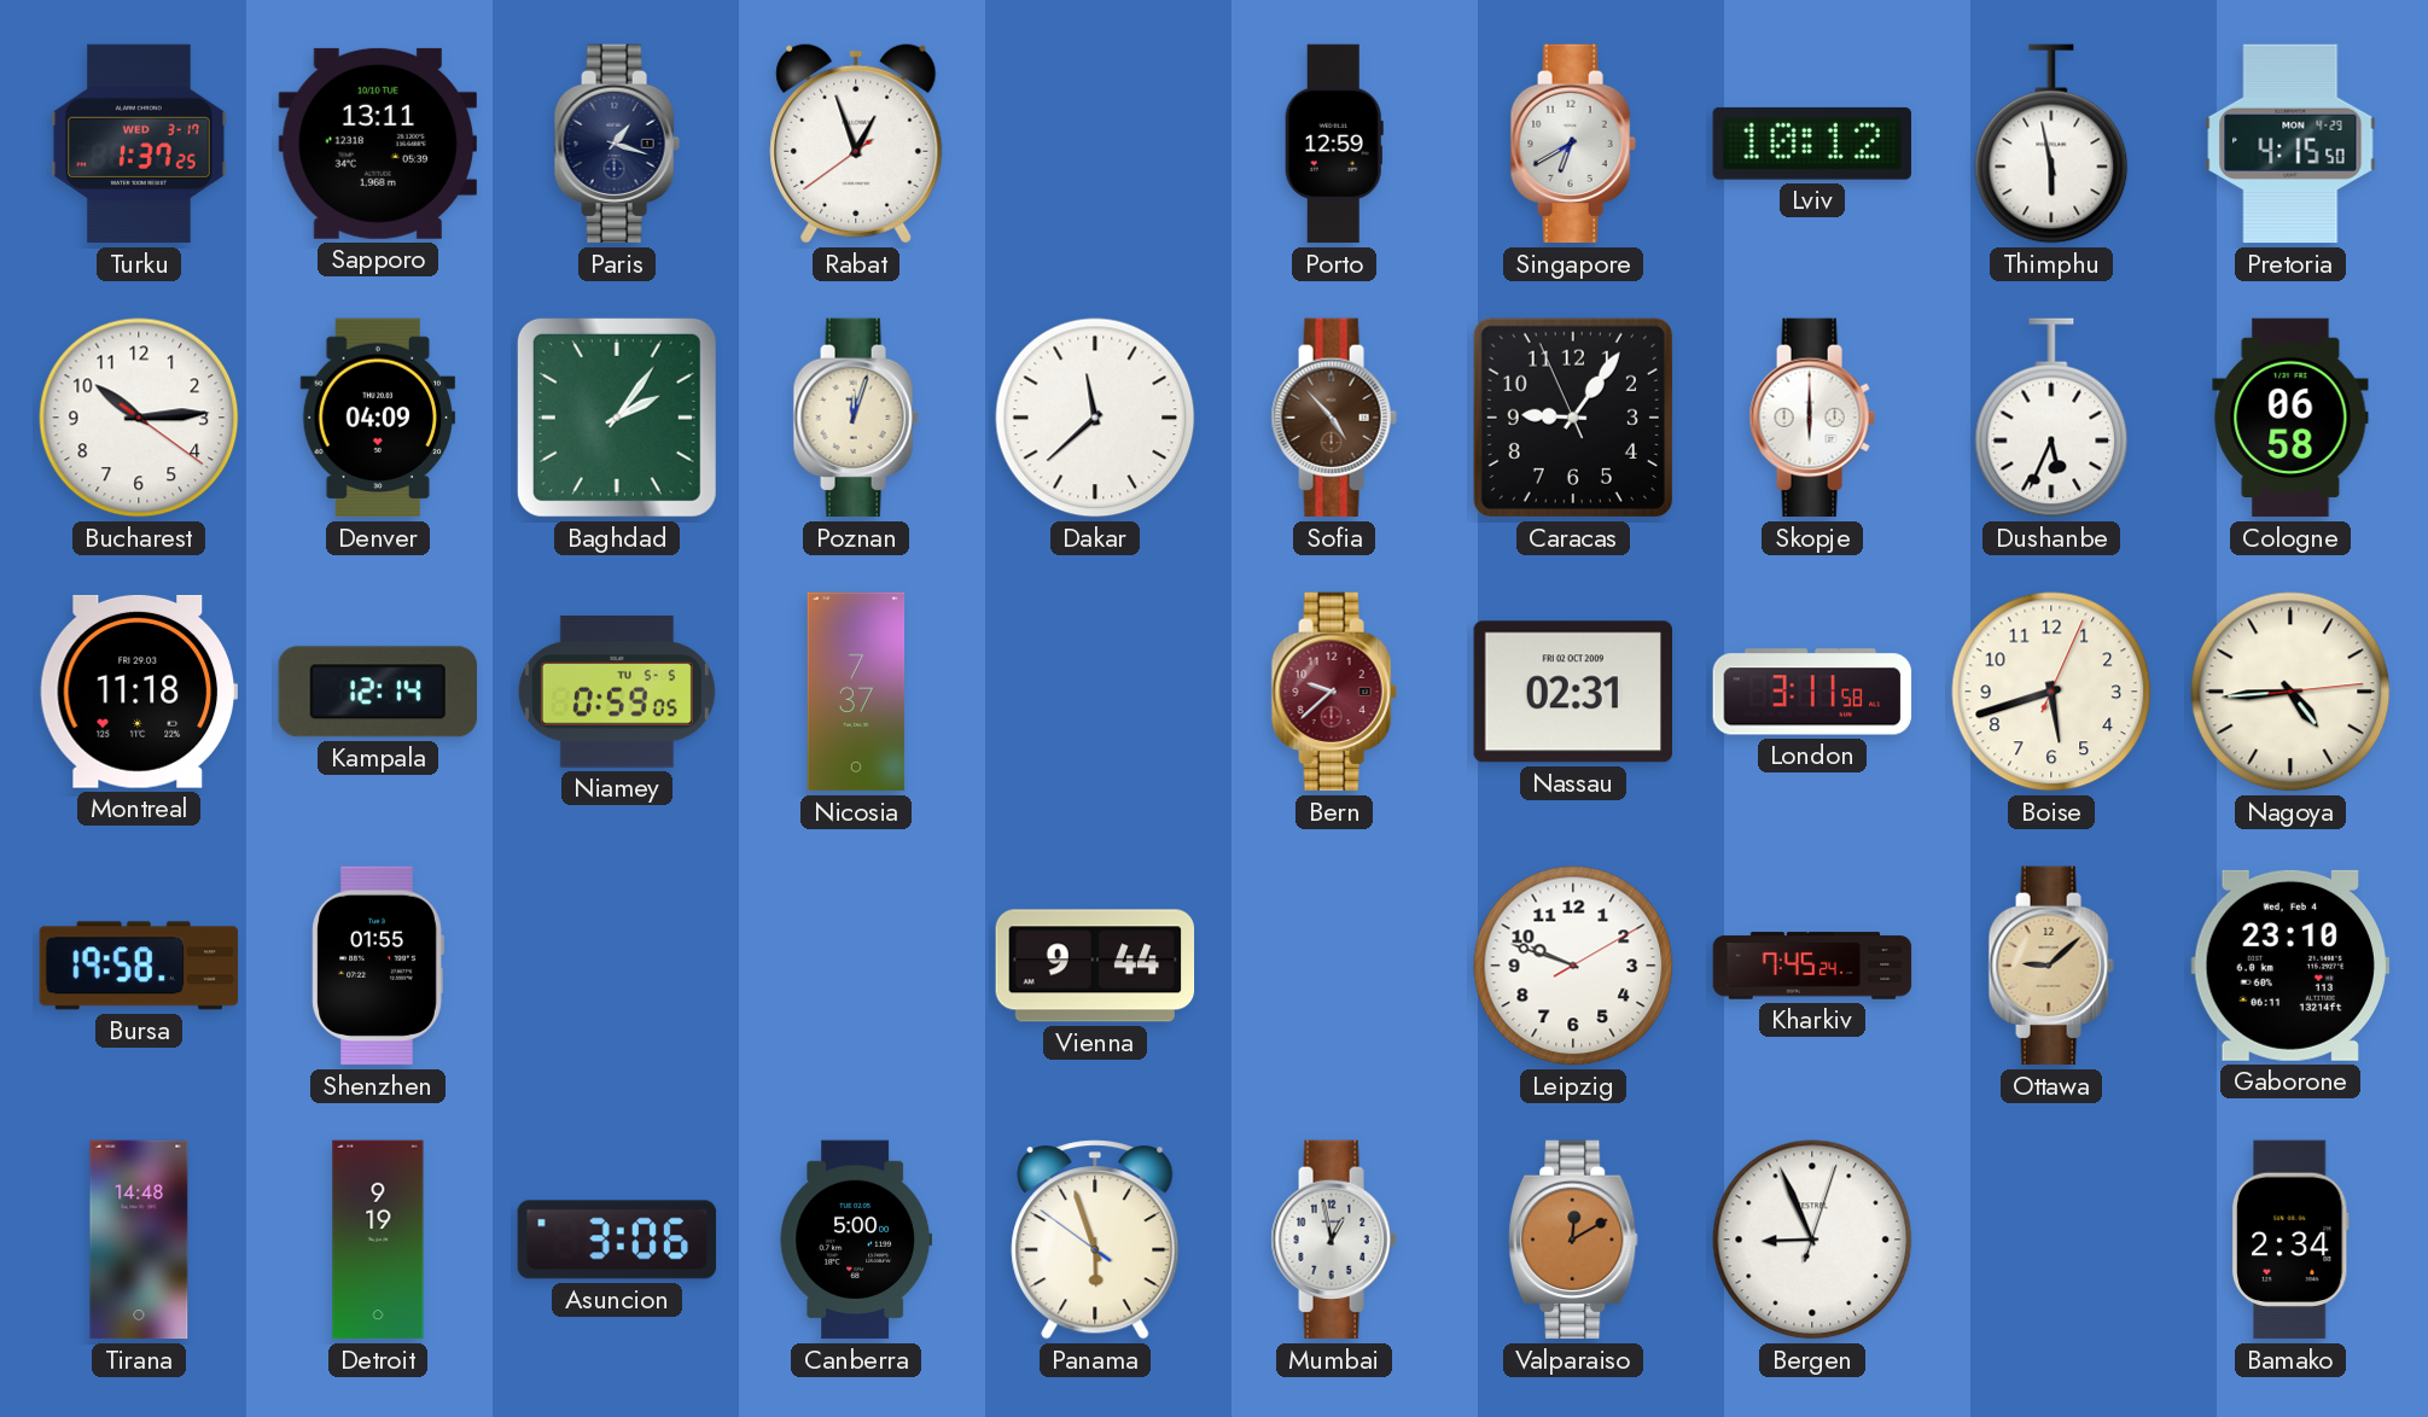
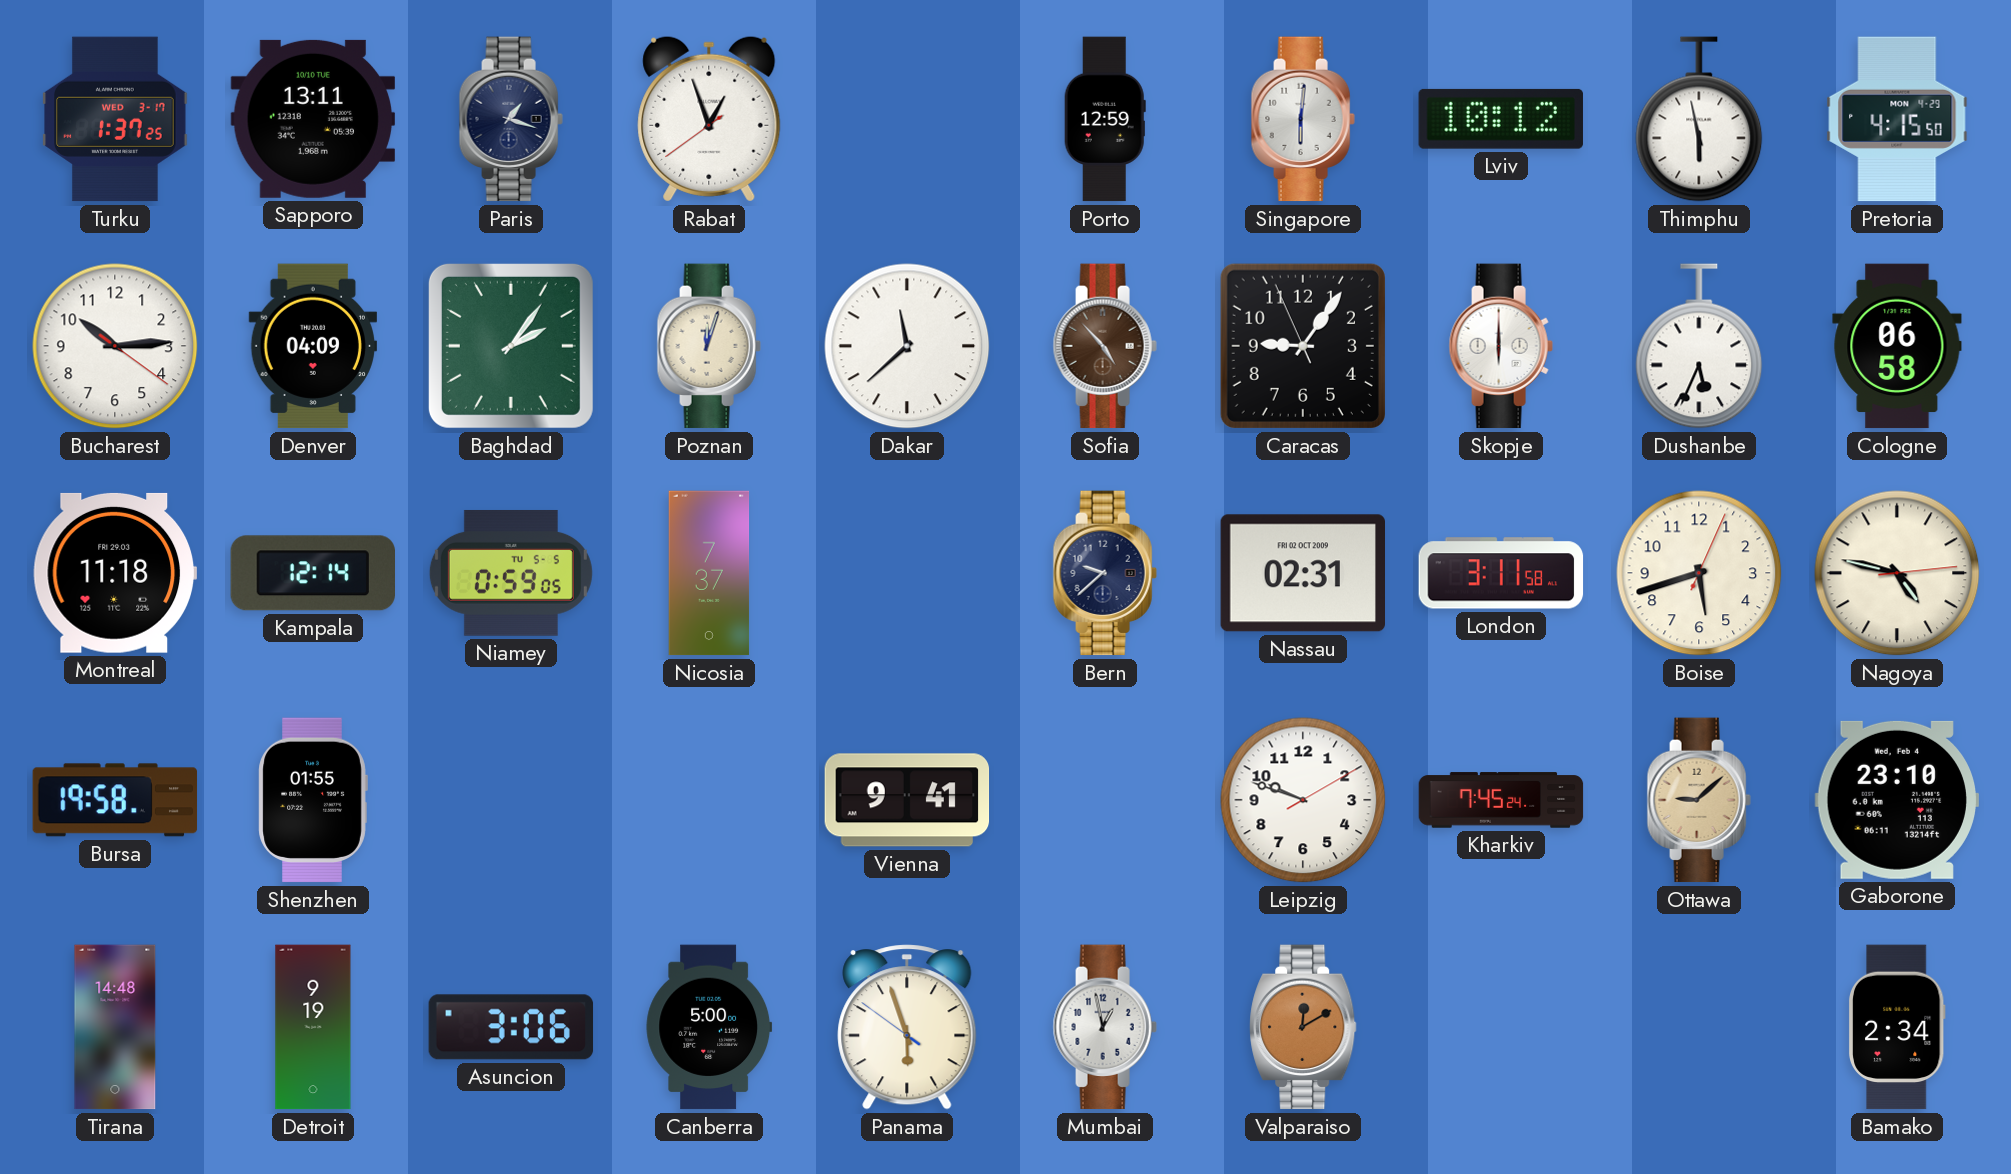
Singapore: 6:40 -> 6:01
Bern dial: burgundy -> navy
Nagoya: 4:44 -> 4:47
Vienna: 9:44 -> 9:41
Bergen: 8:56 -> none
